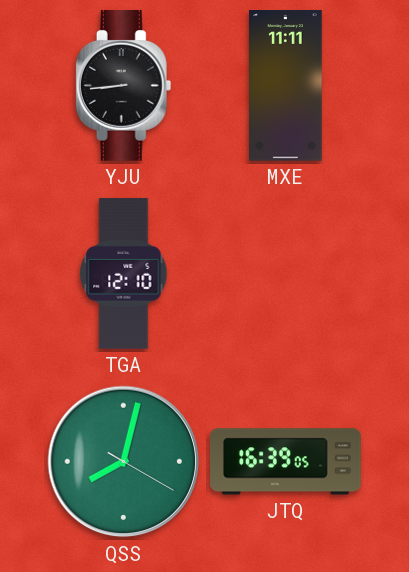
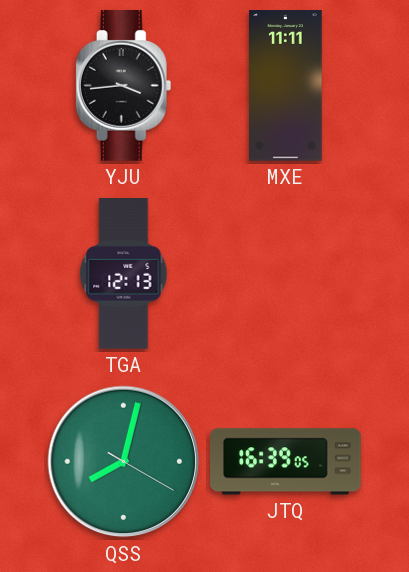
YJU: 8:44 -> 3:44
TGA: 12:10 -> 12:13
